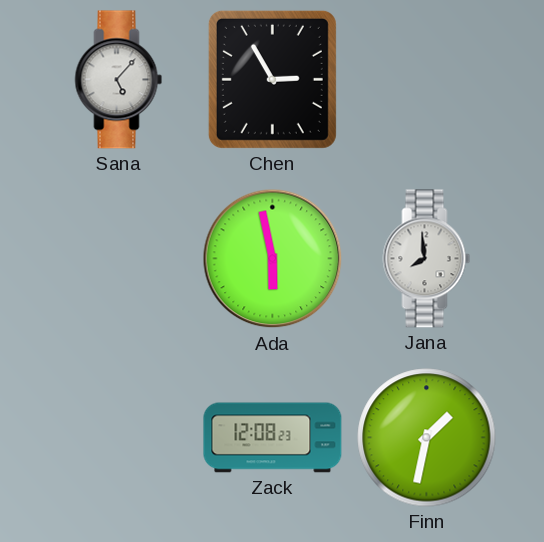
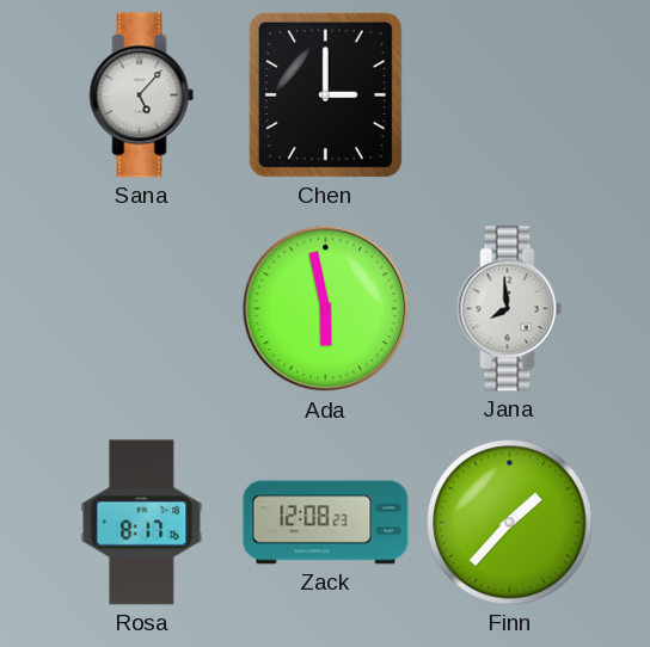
Chen: 2:55 -> 3:00
Rosa: none -> 8:17
Finn: 1:32 -> 1:37
